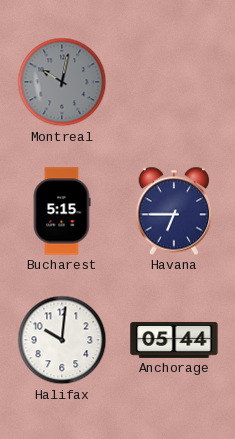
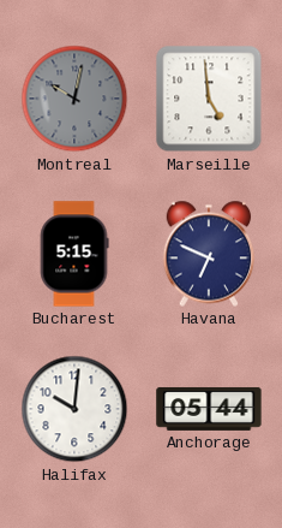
Marseille: none -> 4:59
Havana: 6:45 -> 6:49
